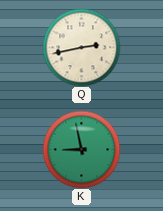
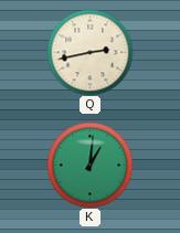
K: 8:58 -> 1:01
